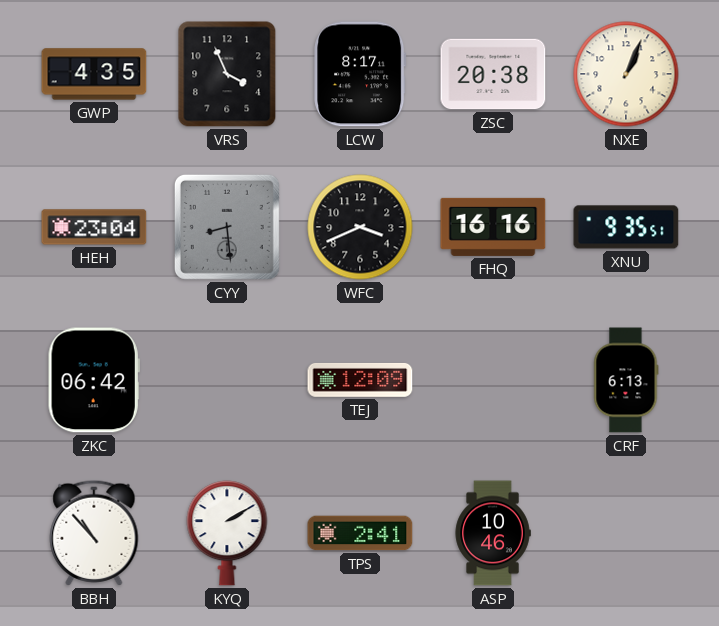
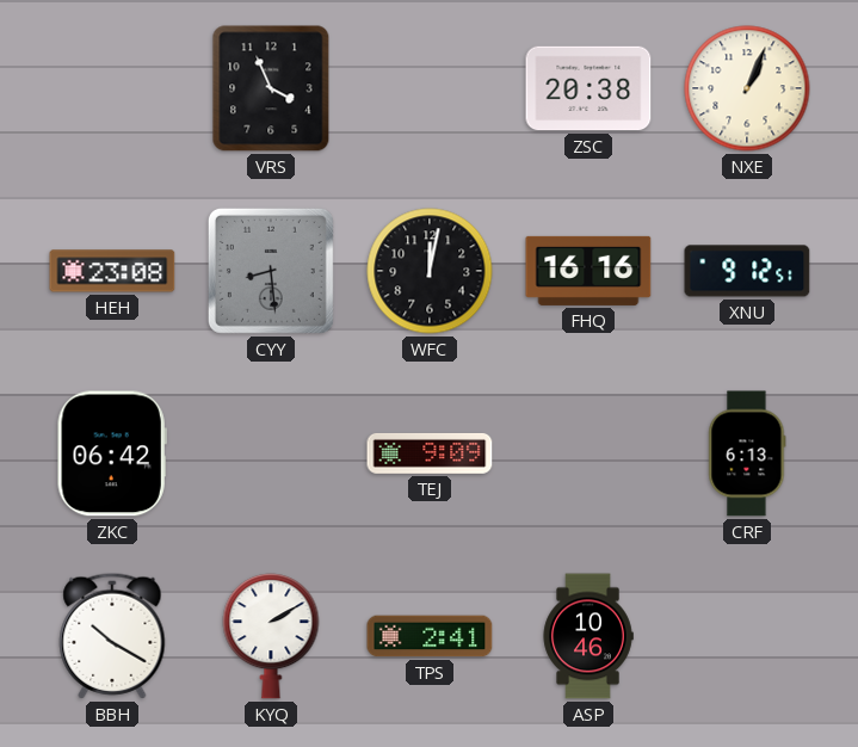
GWP: 4:35 -> none
LCW: 8:17 -> none
HEH: 23:04 -> 23:08
WFC: 3:41 -> 12:02
XNU: 9:35 -> 9:12
TEJ: 12:09 -> 9:09
BBH: 10:53 -> 10:20
